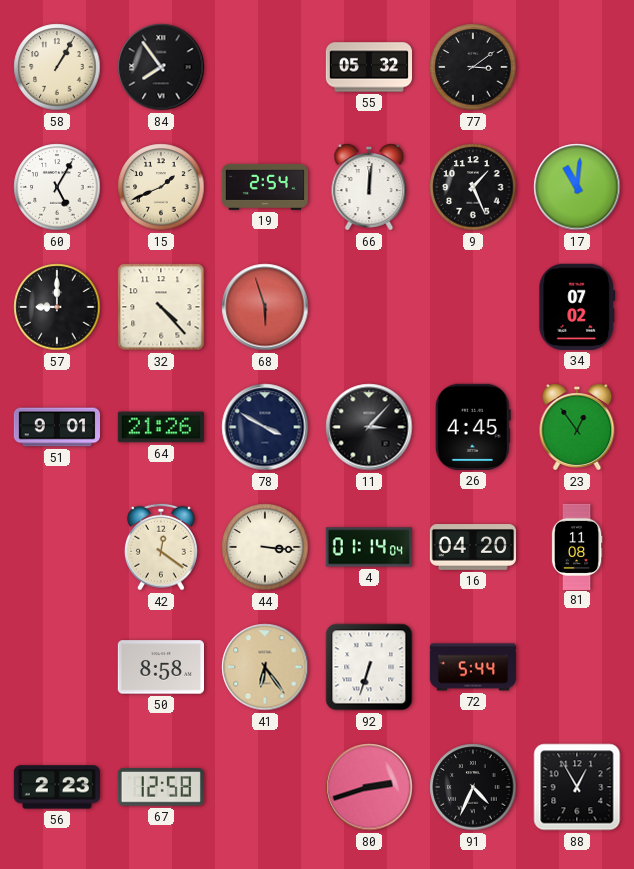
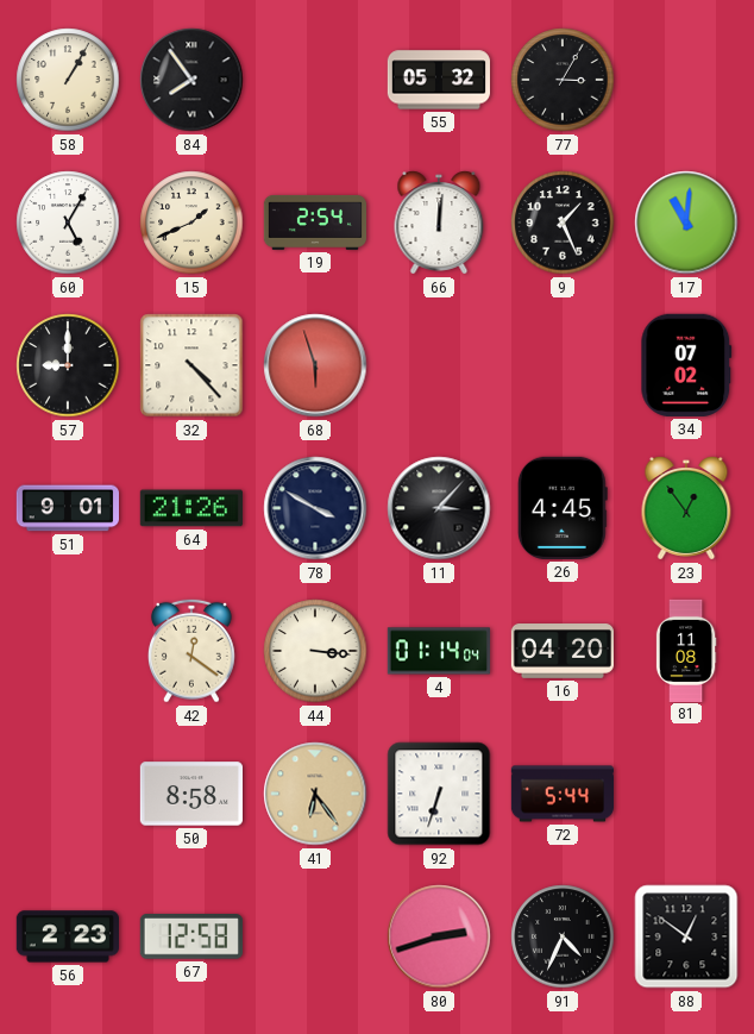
77: 3:09 -> 3:05
88: 12:55 -> 12:51
